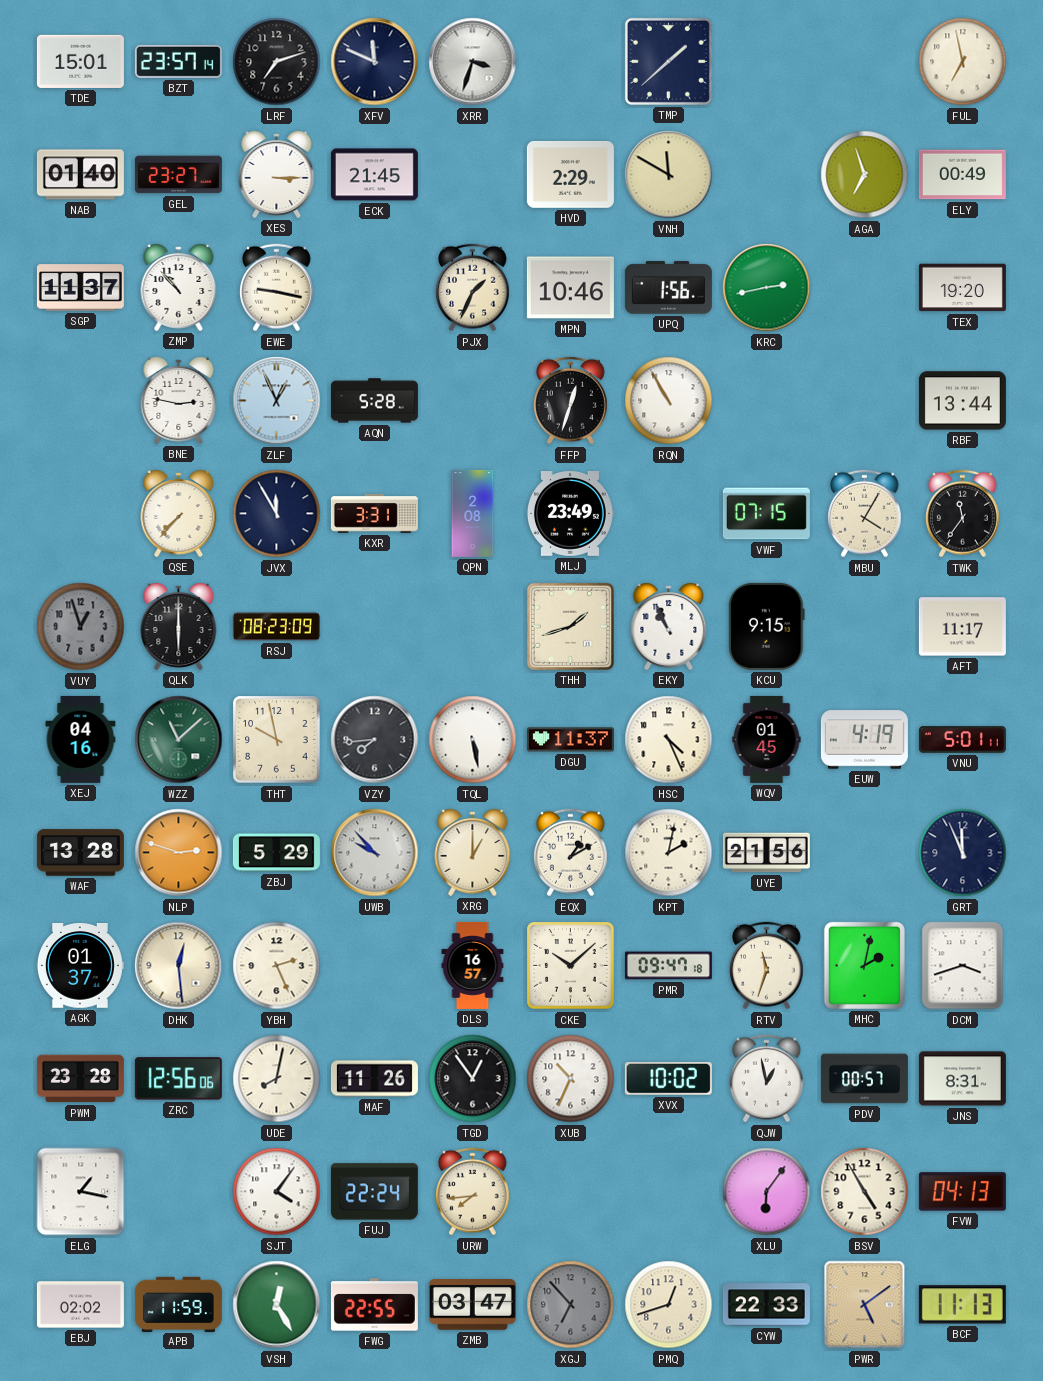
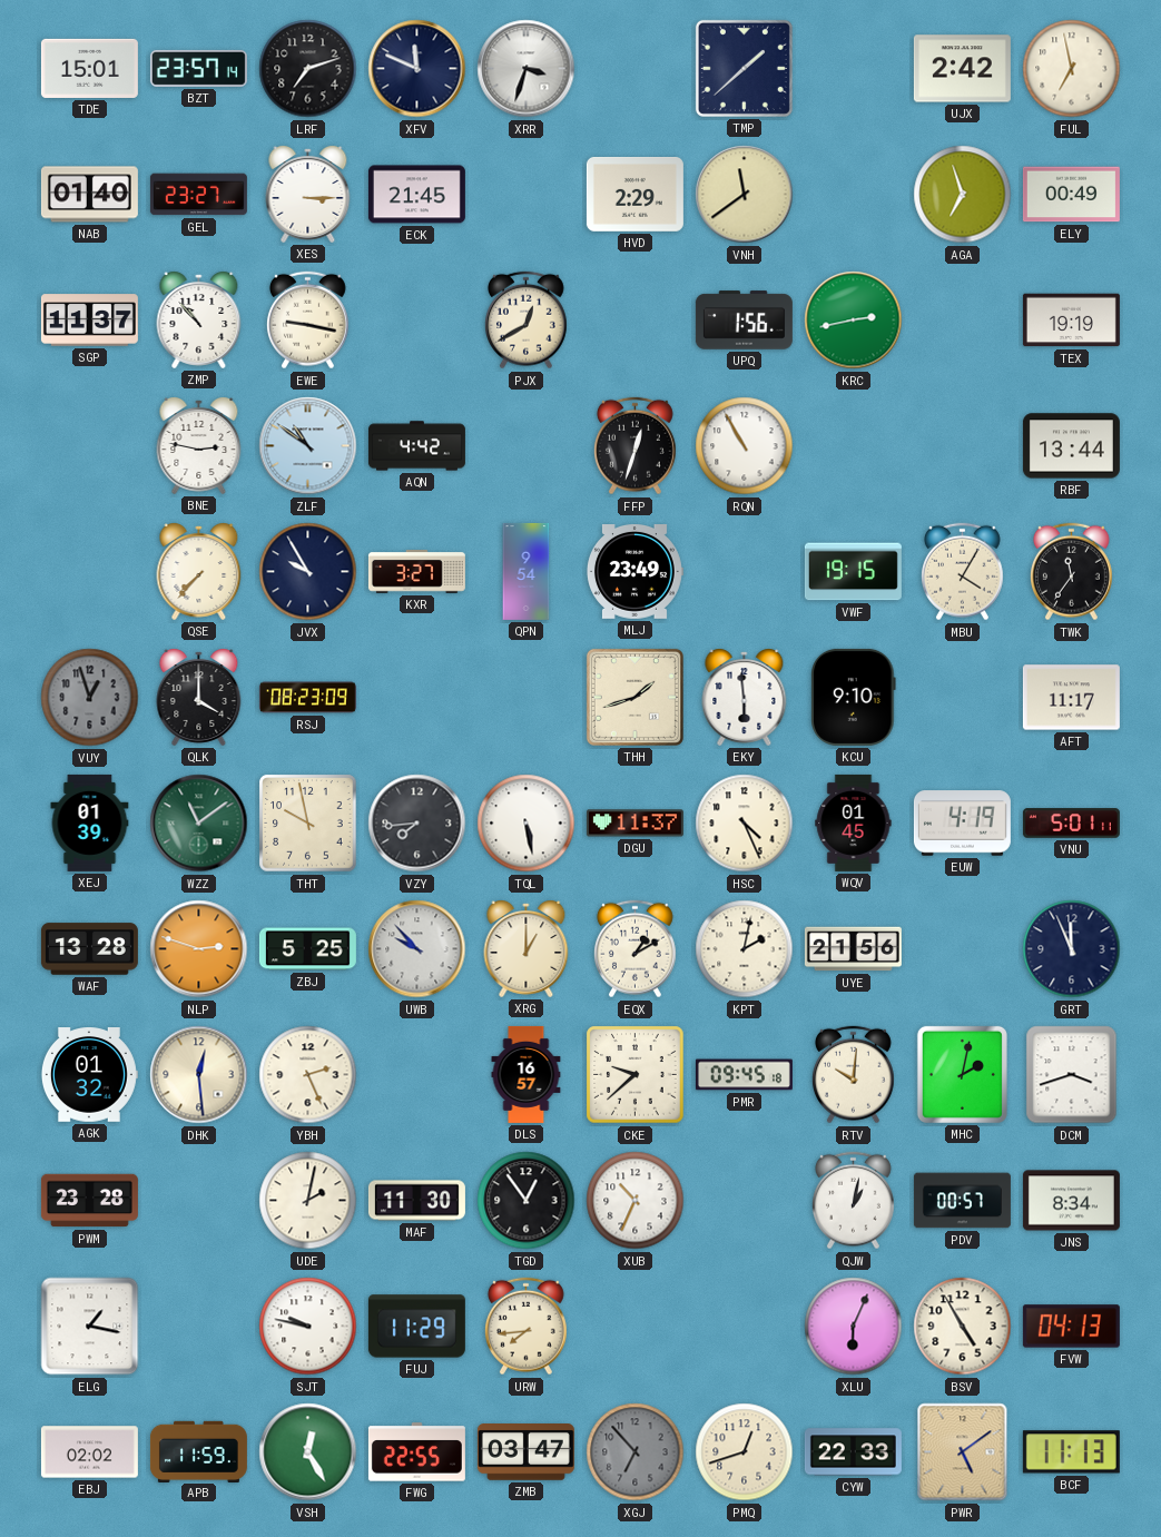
UJX: none -> 2:42
VNH: 11:50 -> 11:39
PJX: 1:34 -> 12:40
MPN: 10:46 -> none
TEX: 19:20 -> 19:19
ZLF: 12:56 -> 10:51
AQN: 5:28 -> 4:42
JVX: 11:55 -> 9:55
KXR: 3:31 -> 3:27
QPN: 2:08 -> 9:54
VWF: 07:15 -> 19:15
QLK: 6:00 -> 4:00
EKY: 10:56 -> 5:59
KCU: 9:15 -> 9:10
XEJ: 04:16 -> 01:39
WZZ: 11:08 -> 11:09
ZBJ: 5:29 -> 5:25
AGK: 01:37 -> 01:32
CKE: 10:08 -> 9:38
PMR: 09:47 -> 09:45
RTV: 11:33 -> 10:01
ZRC: 12:56 -> none
UDE: 8:02 -> 2:02
MAF: 11:26 -> 11:30
XVX: 10:02 -> none
QJW: 12:58 -> 1:02
JNS: 8:31 -> 8:34
SJT: 4:06 -> 9:47
FUJ: 22:24 -> 11:29
XLU: 6:06 -> 6:04
